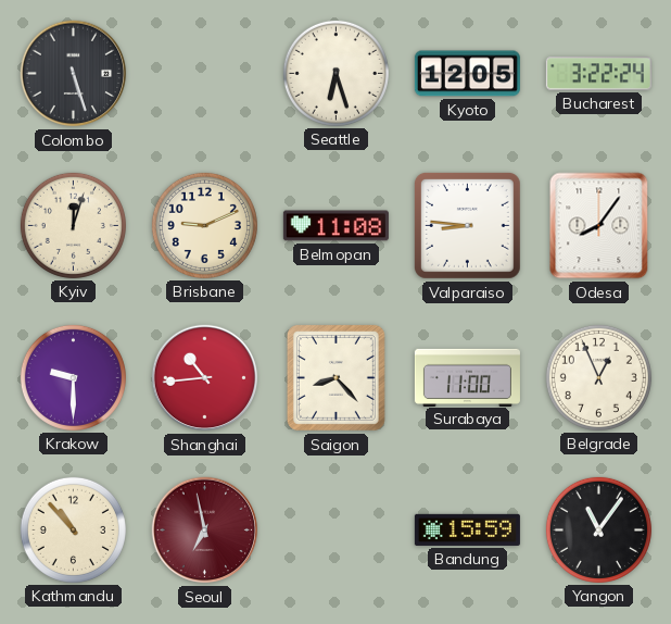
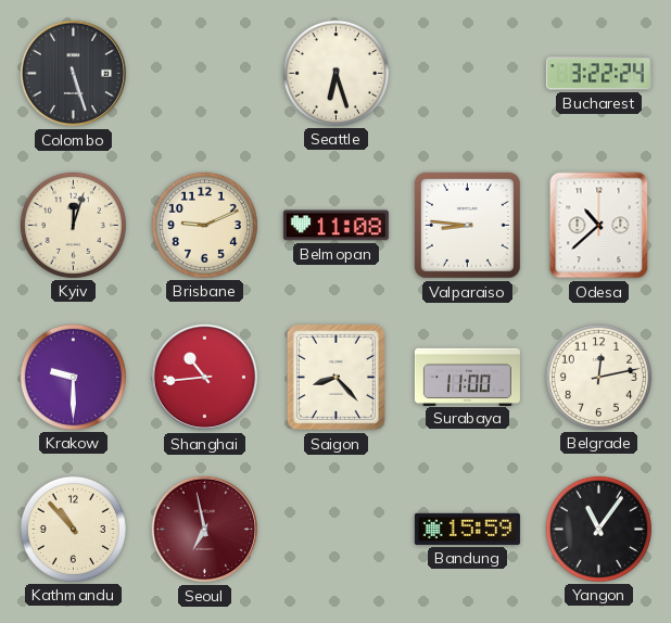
Kyoto: 12:05 -> none
Odesa: 8:06 -> 10:38
Belgrade: 12:56 -> 12:13
